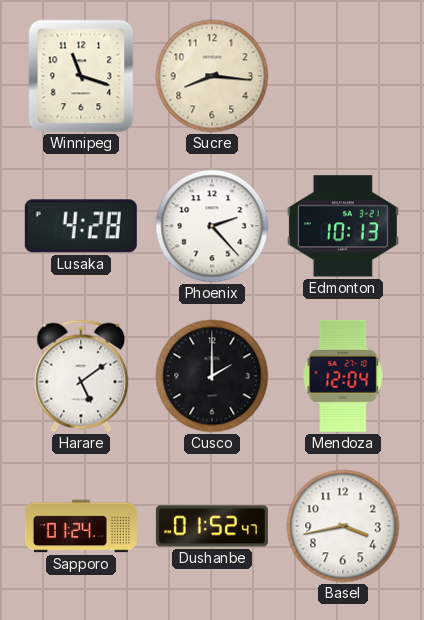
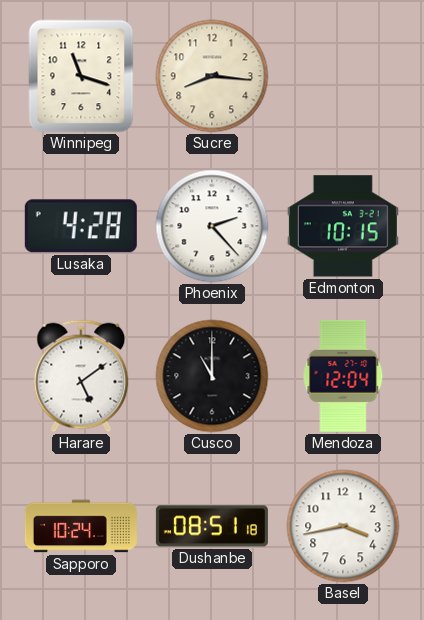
Edmonton: 10:13 -> 10:15
Cusco: 2:00 -> 11:00
Sapporo: 01:24 -> 10:24
Dushanbe: 01:52 -> 08:51
